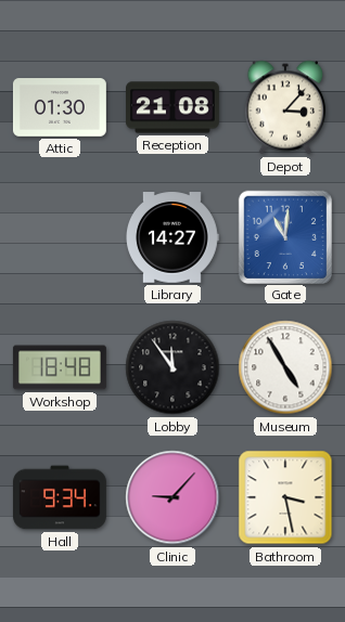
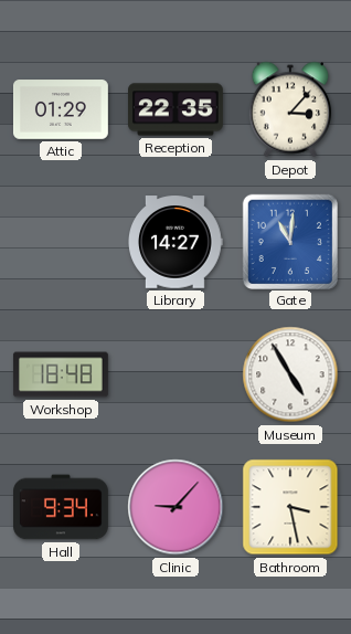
Attic: 01:30 -> 01:29
Reception: 21:08 -> 22:35
Lobby: 11:54 -> none
